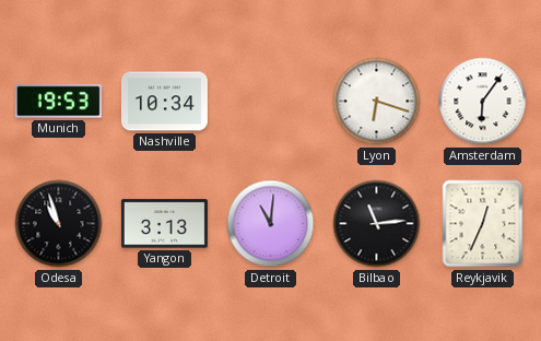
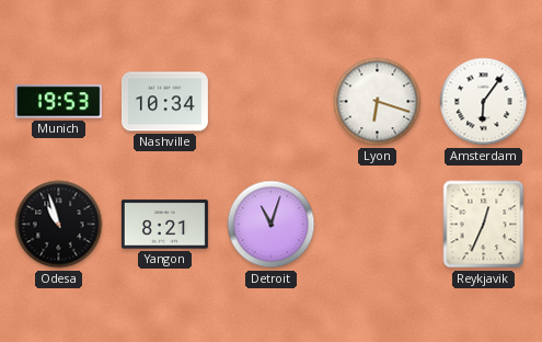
Yangon: 3:13 -> 8:21
Detroit: 11:01 -> 11:03
Bilbao: 11:14 -> none
